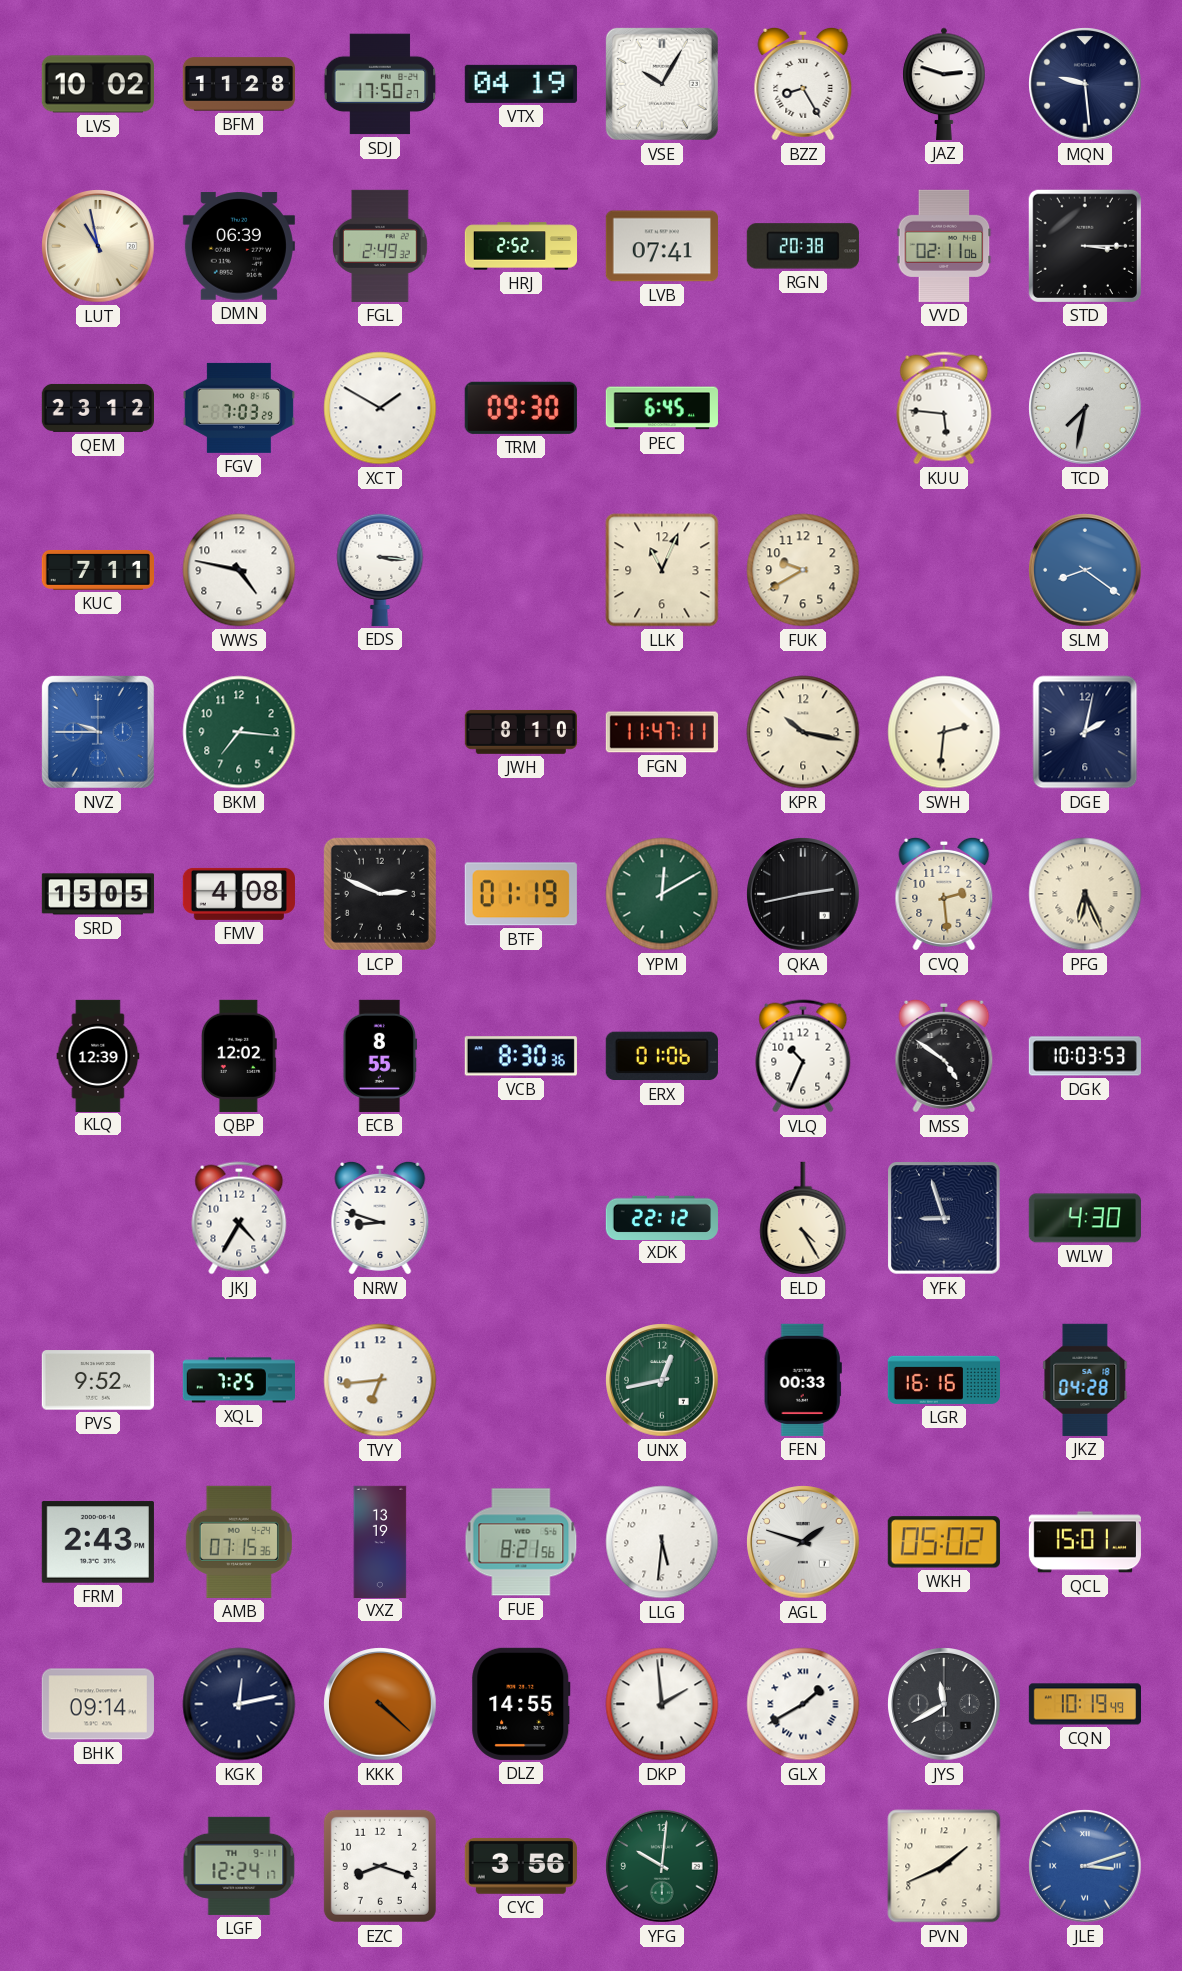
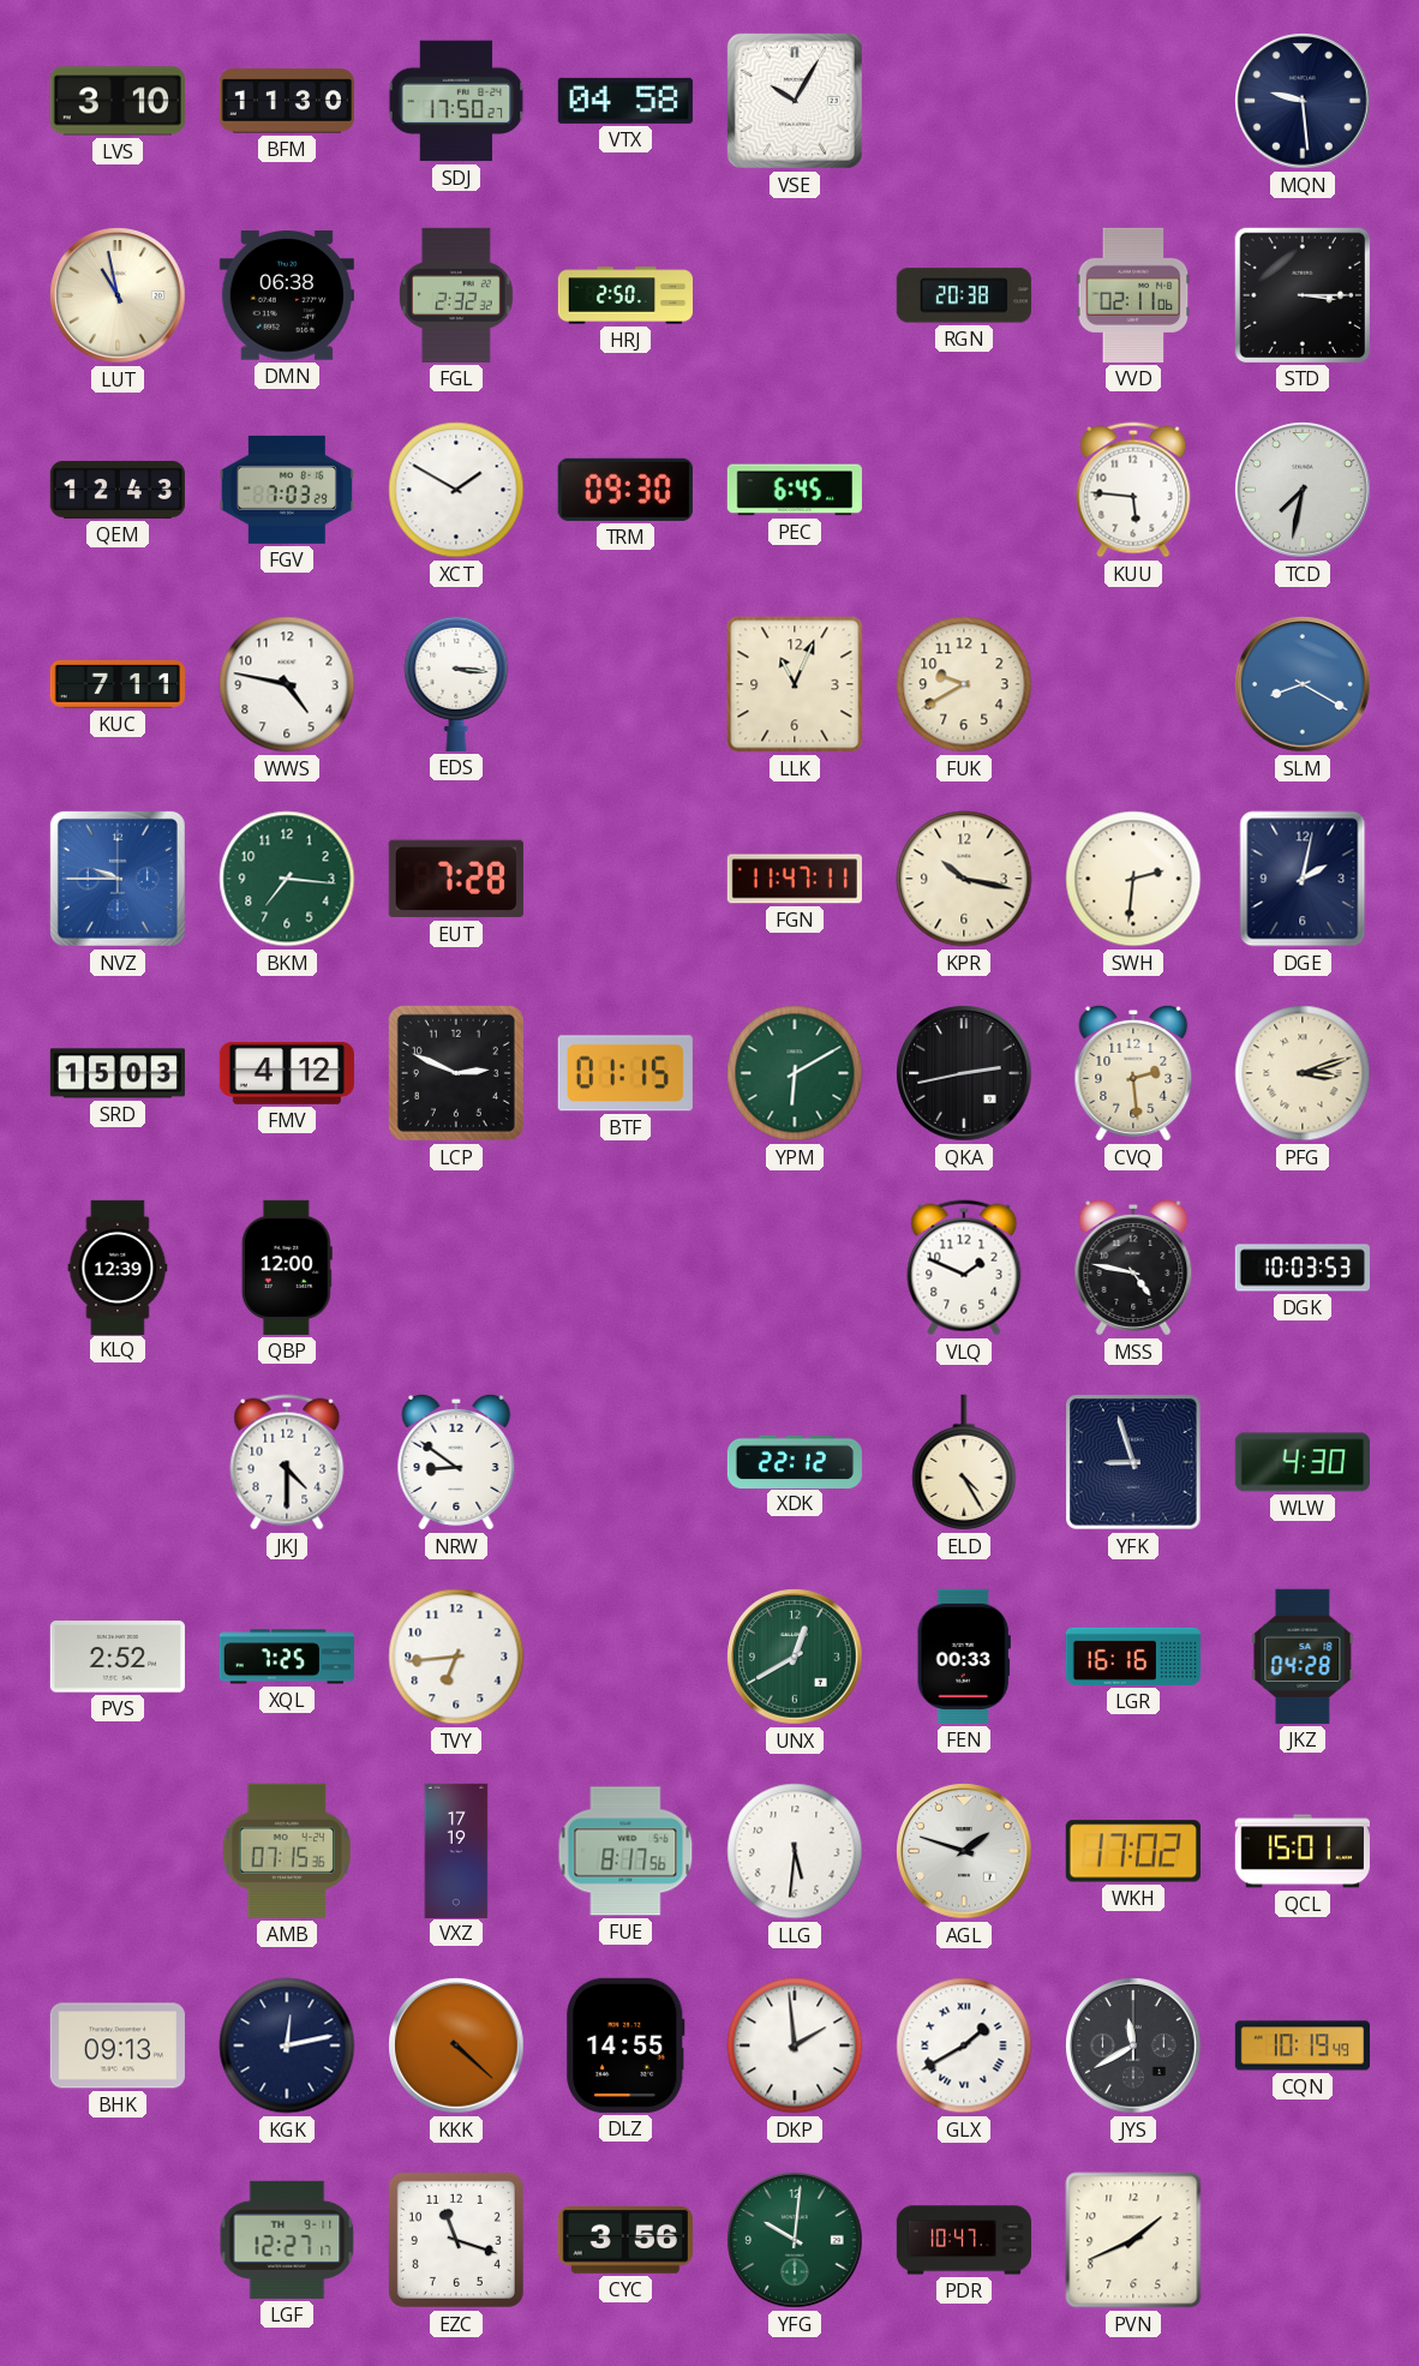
LVS: 10:02 -> 3:10
BFM: 11:28 -> 11:30
VTX: 04:19 -> 04:58
BZZ: 8:25 -> none
JAZ: 2:48 -> none
DMN: 06:39 -> 06:38
FGL: 2:49 -> 2:32
HRJ: 2:52 -> 2:50
LVB: 07:41 -> none
QEM: 23:12 -> 12:43
SLM: 8:21 -> 8:20
EUT: none -> 7:28
JWH: 8:10 -> none
SRD: 15:05 -> 15:03
FMV: 4:08 -> 4:12
BTF: 01:19 -> 01:15
YPM: 12:10 -> 6:10
PFG: 6:26 -> 3:12
QBP: 12:02 -> 12:00
ECB: 8:55 -> none
VCB: 8:30 -> none
ERX: 01:06 -> none
VLQ: 10:34 -> 1:49
MSS: 4:51 -> 4:47
JKJ: 4:35 -> 4:30
NRW: 8:48 -> 8:51
PVS: 9:52 -> 2:52
UNX: 12:43 -> 12:40
FRM: 2:43 -> none
VXZ: 13:19 -> 17:19
FUE: 8:21 -> 8:17
WKH: 05:02 -> 17:02
BHK: 09:14 -> 09:13
LGF: 12:24 -> 12:27
EZC: 8:18 -> 11:18
PDR: none -> 10:47
JLE: 3:12 -> none
